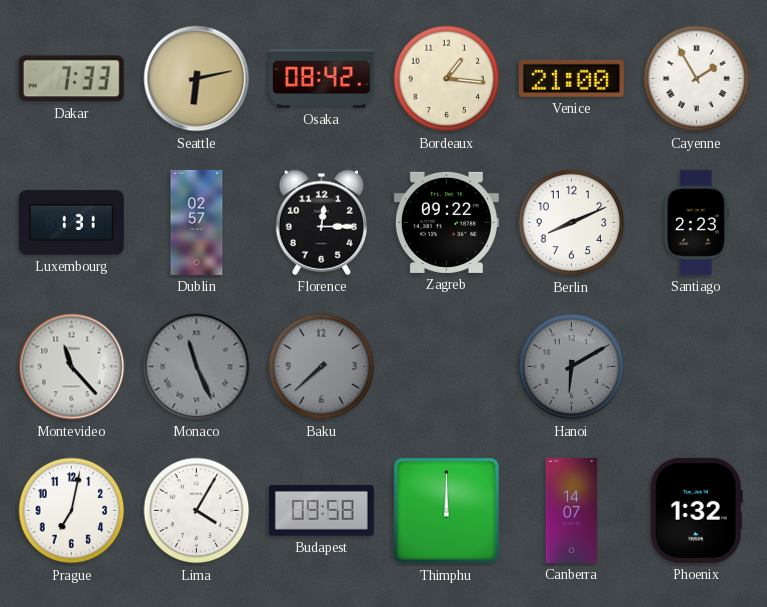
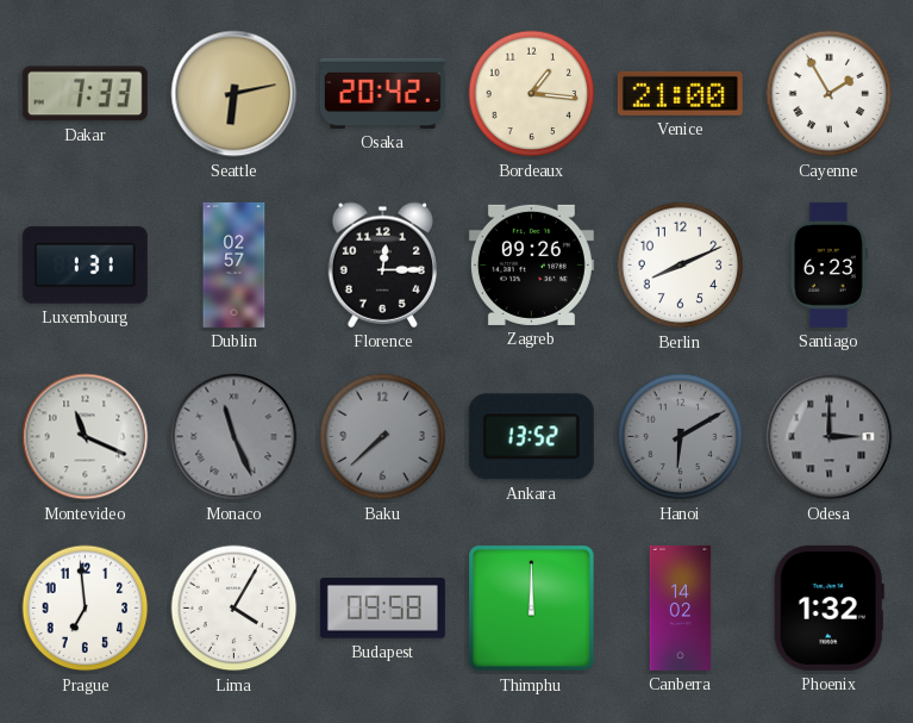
Osaka: 08:42 -> 20:42
Zagreb: 09:22 -> 09:26
Santiago: 2:23 -> 6:23
Montevideo: 11:23 -> 11:19
Ankara: none -> 13:52
Odesa: none -> 3:00
Prague: 7:02 -> 6:59
Canberra: 14:07 -> 14:02
